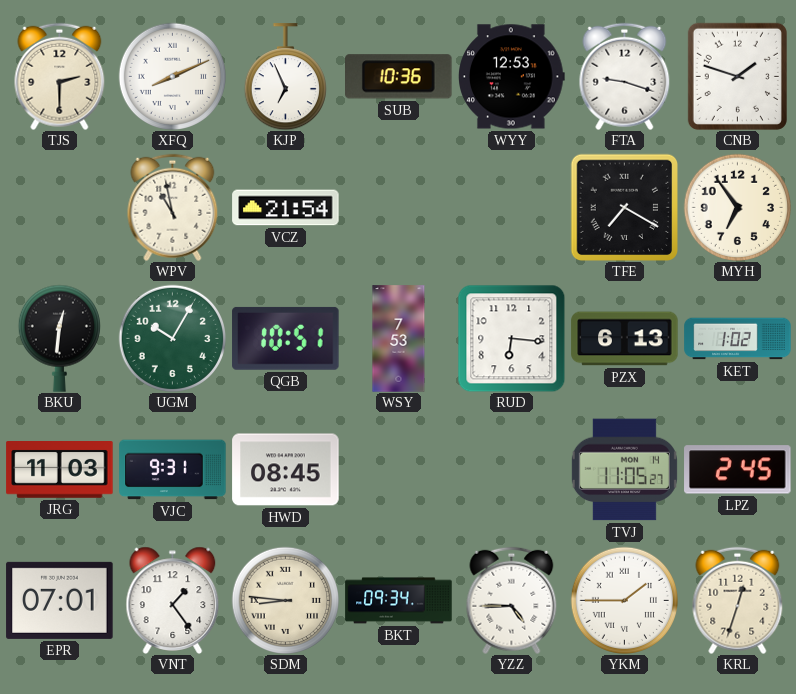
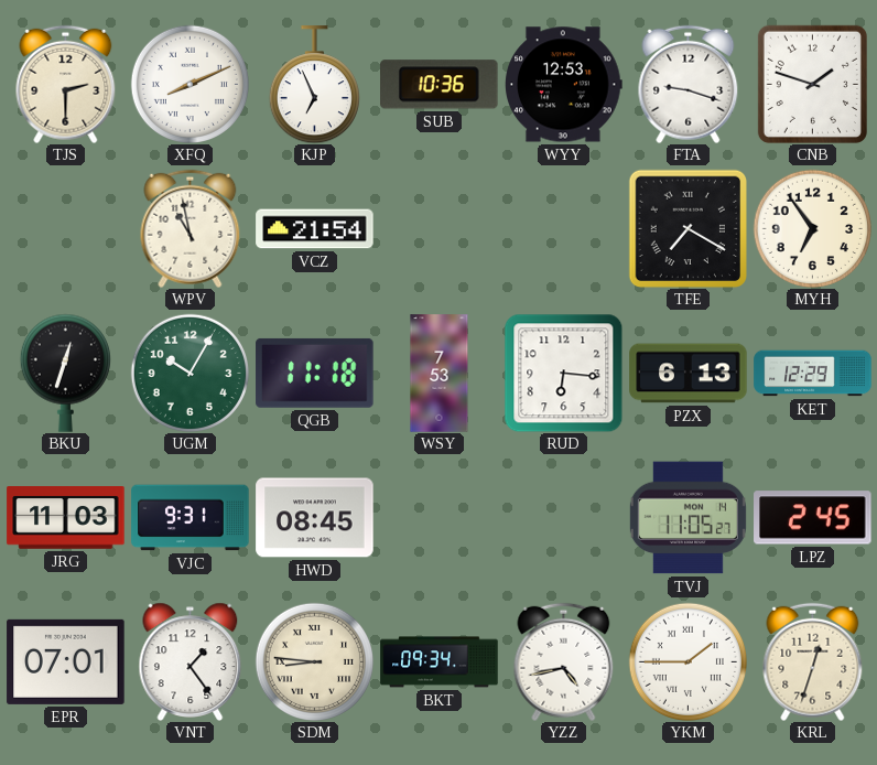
BKU: 12:31 -> 12:33
QGB: 10:51 -> 11:18
KET: 1:02 -> 12:29
YZZ: 4:45 -> 4:43
